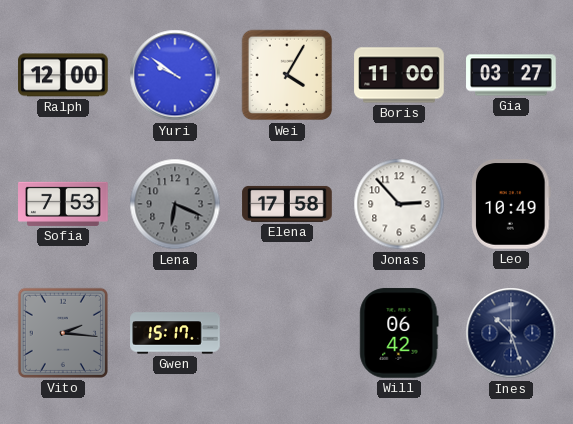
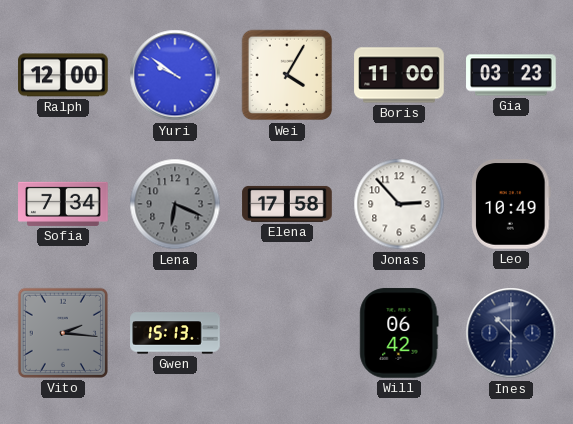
Gia: 03:27 -> 03:23
Sofia: 7:53 -> 7:34
Gwen: 15:17 -> 15:13
Ines: 10:27 -> 10:30
